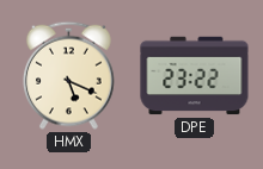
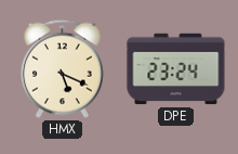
DPE: 23:22 -> 23:24
